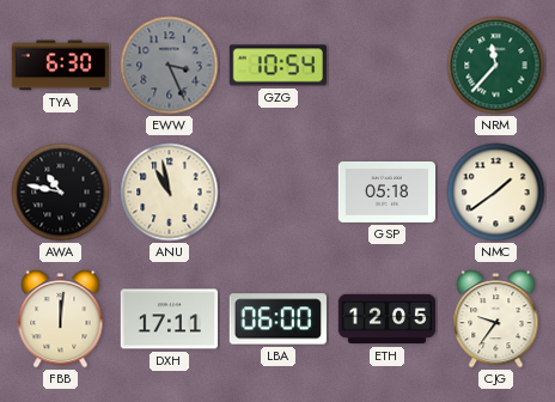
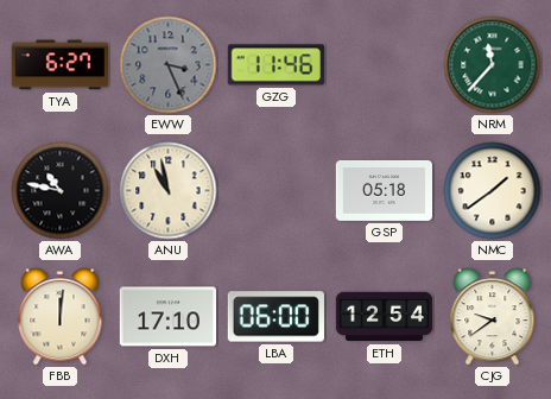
TYA: 6:30 -> 6:27
GZG: 10:54 -> 11:46
DXH: 17:11 -> 17:10
ETH: 12:05 -> 12:54
CJG: 9:36 -> 9:39
